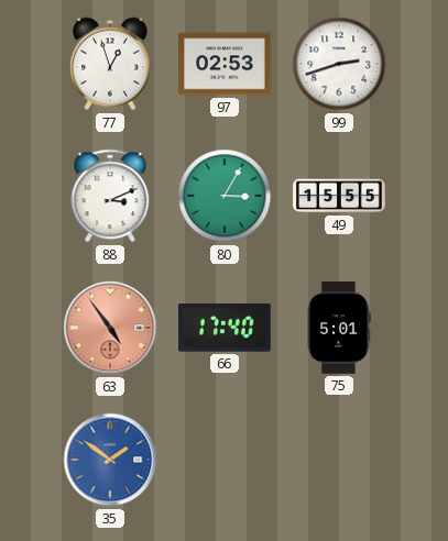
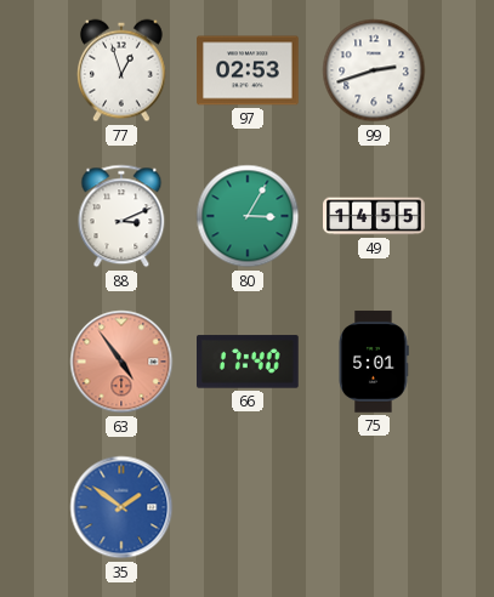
49: 15:55 -> 14:55
